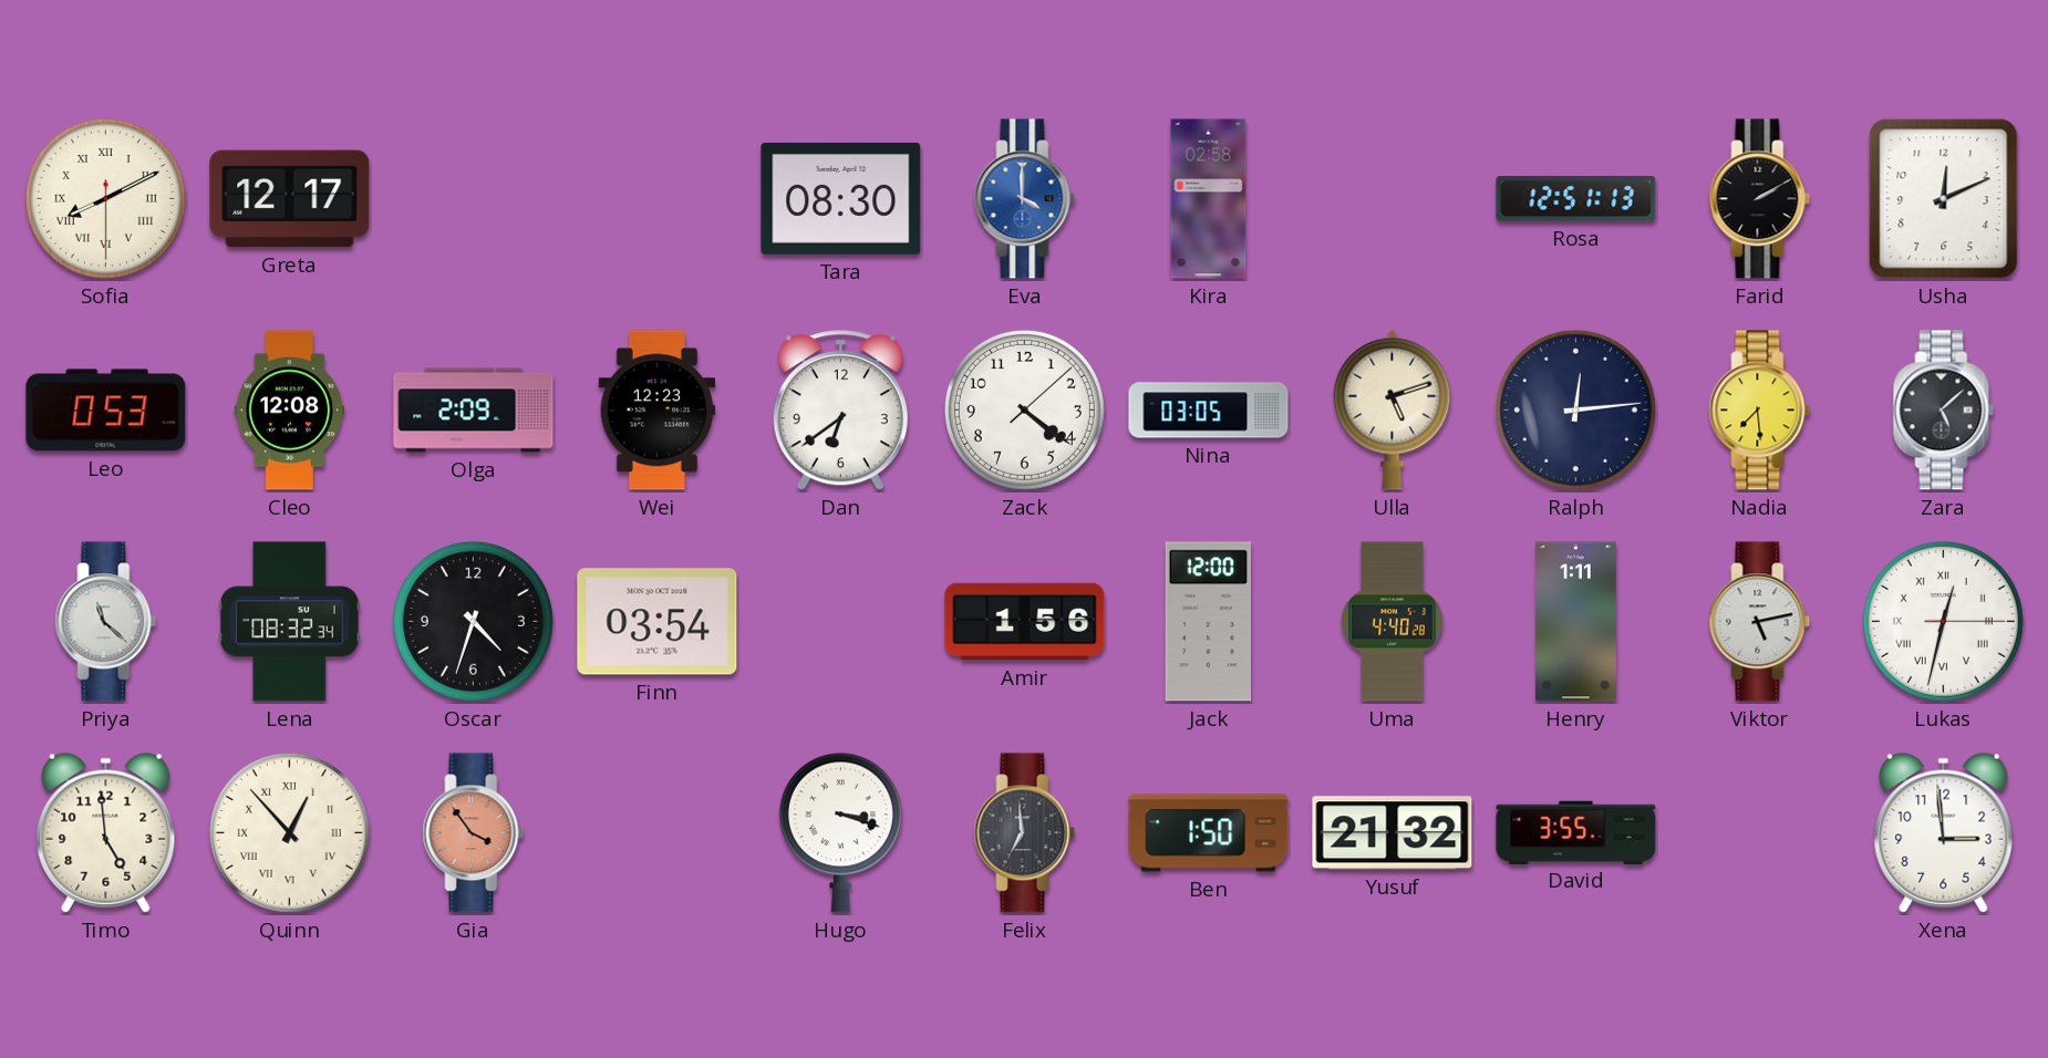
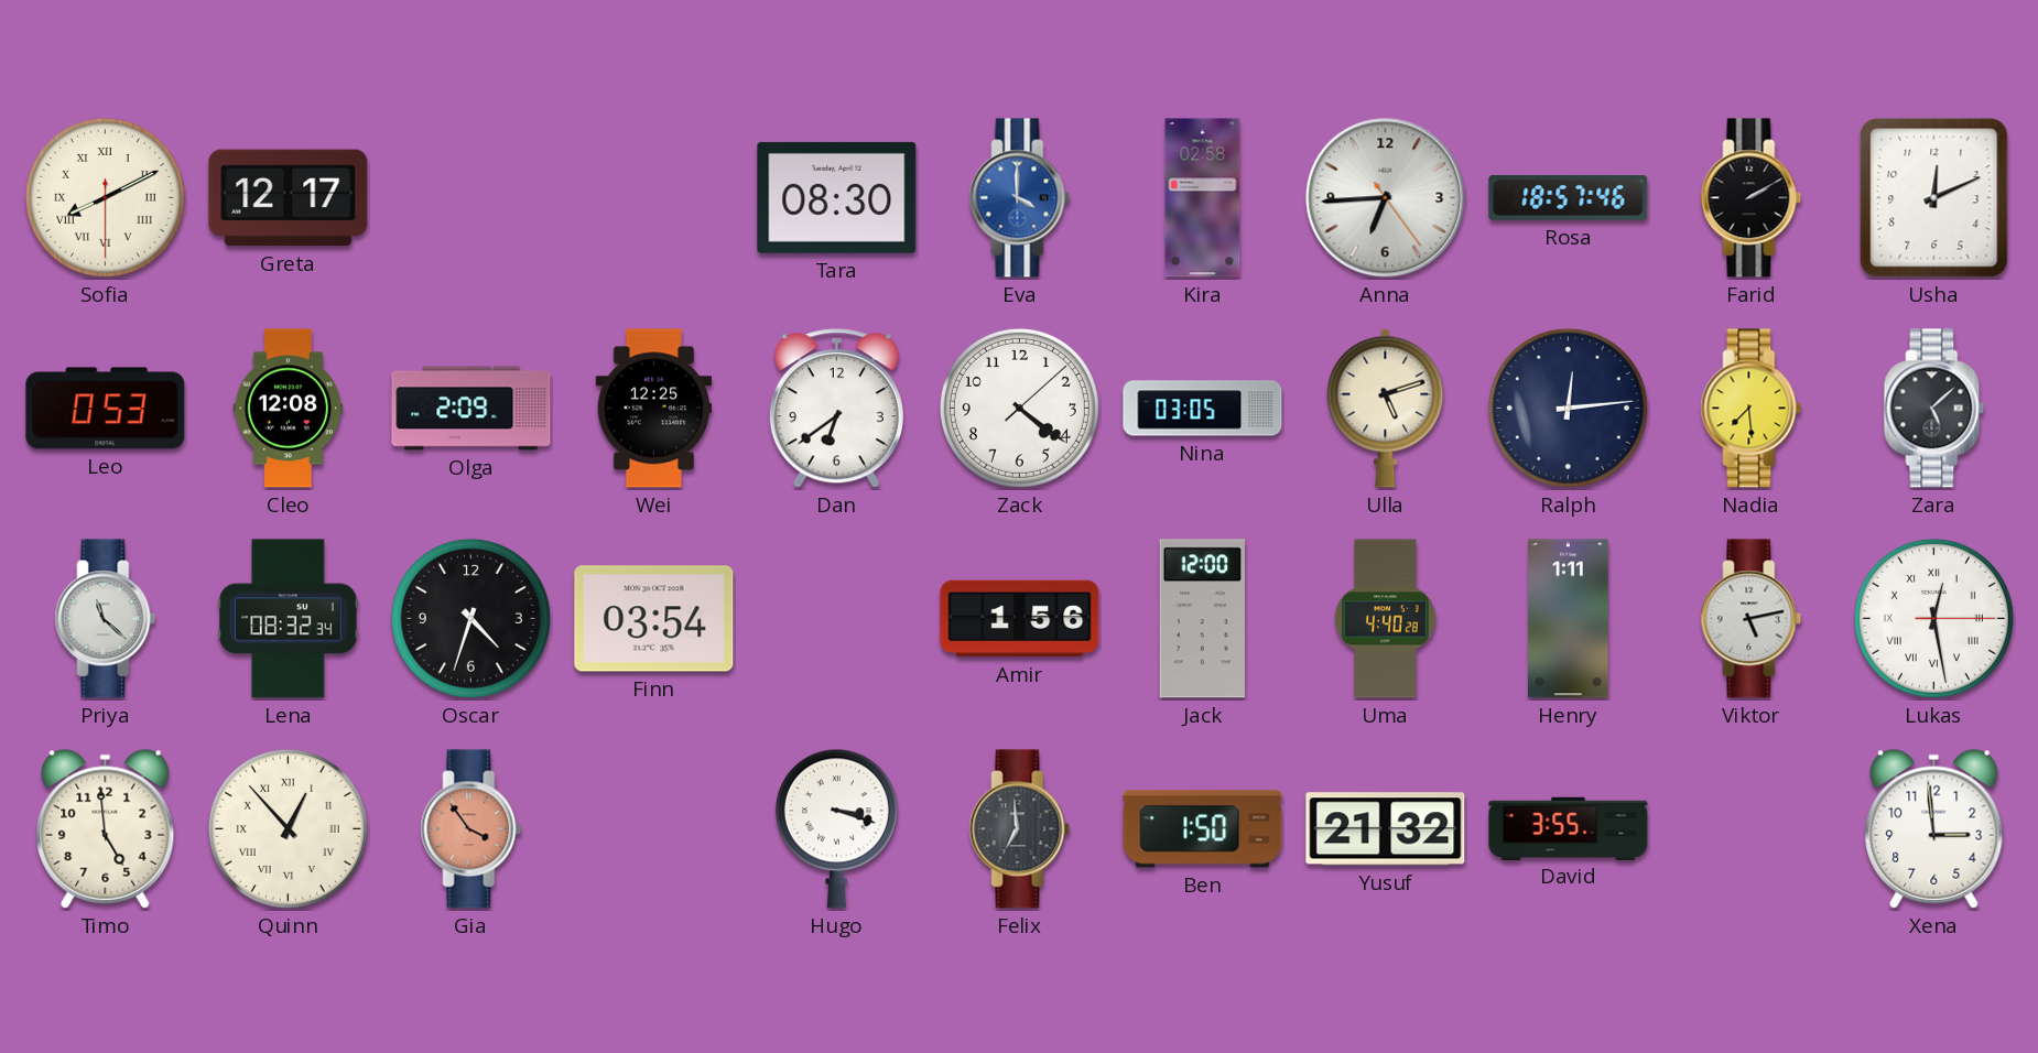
Anna: none -> 6:44
Rosa: 12:51 -> 18:57
Wei: 12:23 -> 12:25
Lukas: 12:32 -> 12:28
